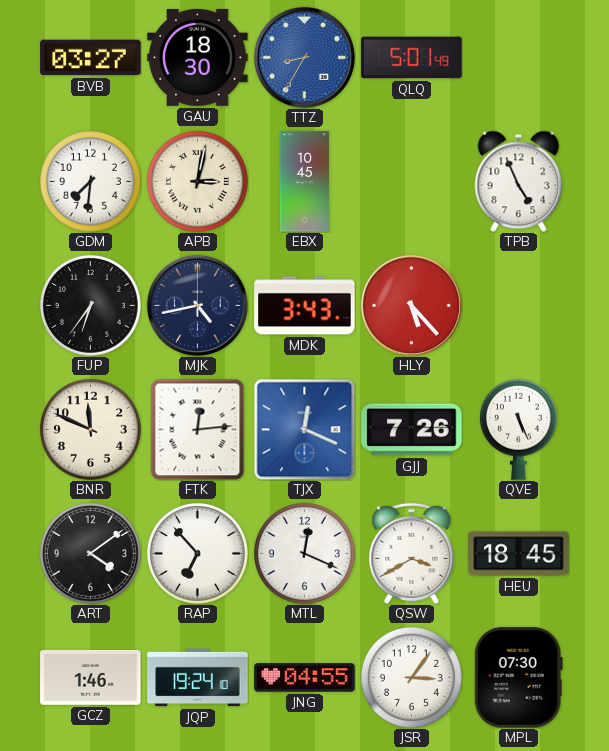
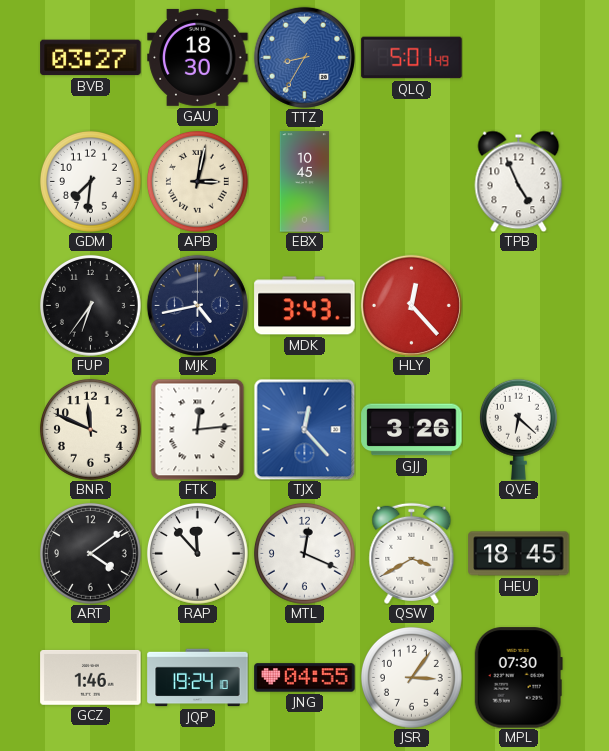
HLY: 5:23 -> 12:23
TJX: 12:19 -> 12:23
GJJ: 7:26 -> 3:26
QVE: 5:26 -> 6:22
RAP: 6:53 -> 11:53
